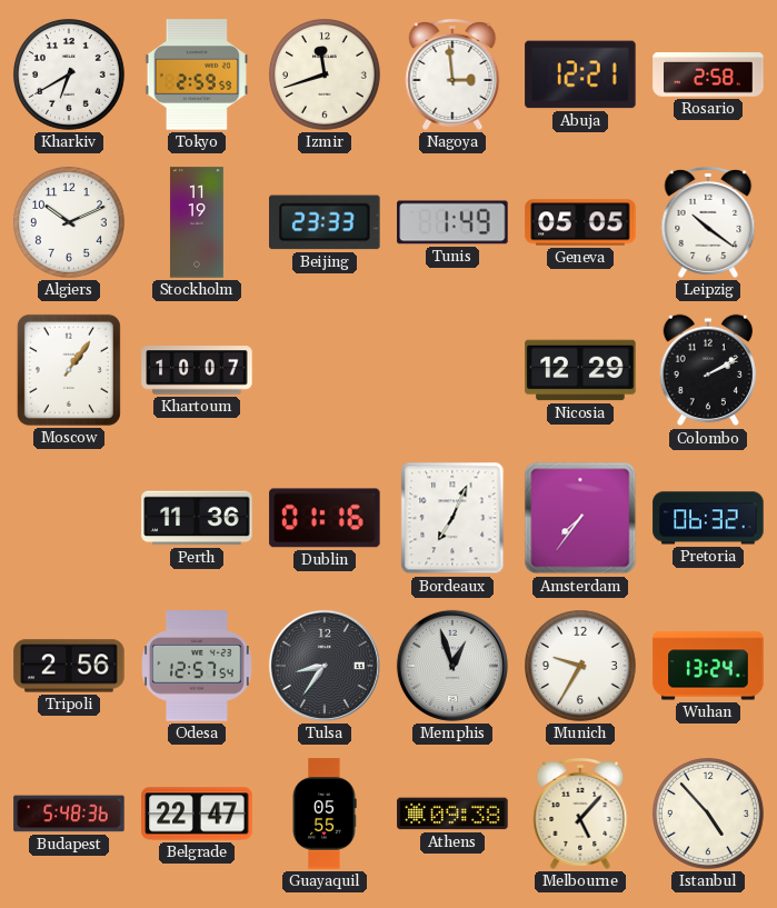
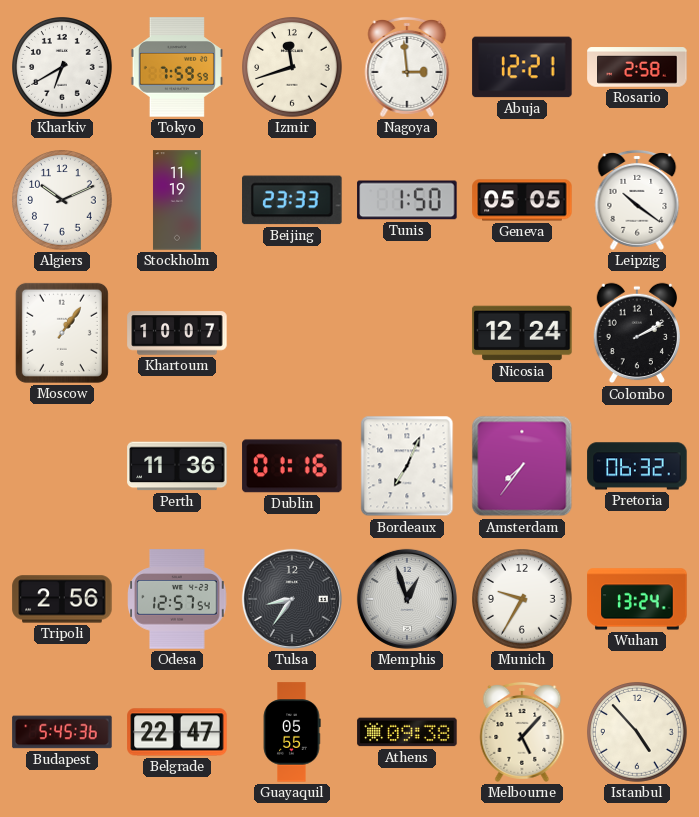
Tokyo: 2:59 -> 7:59
Tunis: 1:49 -> 1:50
Nicosia: 12:29 -> 12:24
Budapest: 5:48 -> 5:45
